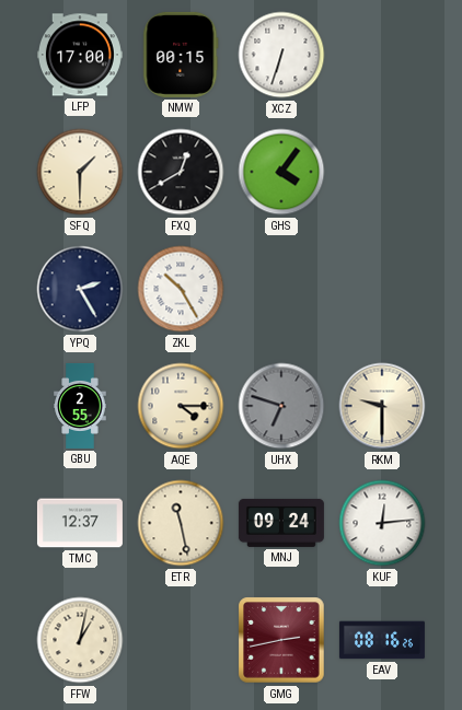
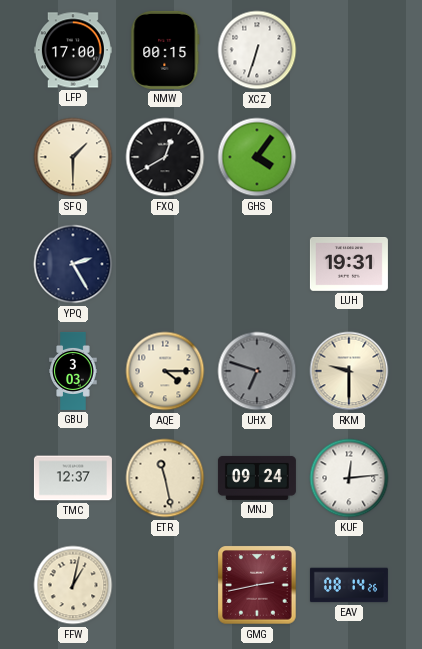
ZKL: 10:25 -> none
LUH: none -> 19:31
GBU: 2:55 -> 3:03
EAV: 08:16 -> 08:14
